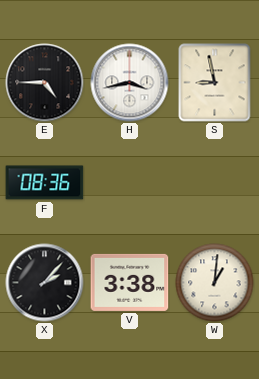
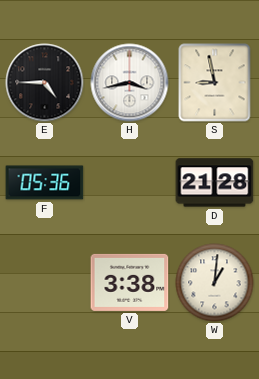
F: 08:36 -> 05:36
D: none -> 21:28
X: 2:07 -> none
